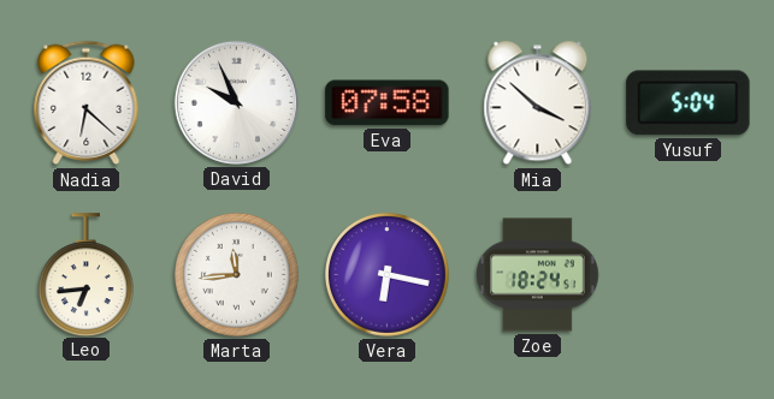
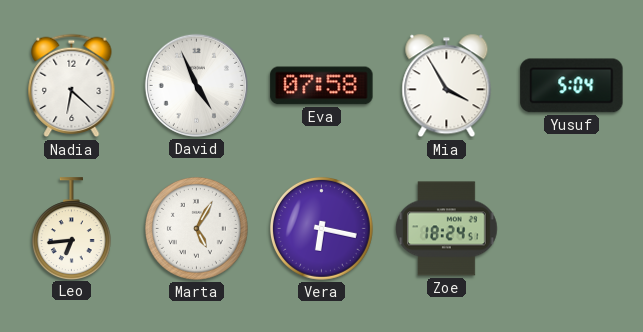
David: 9:56 -> 4:56
Mia: 3:52 -> 3:55
Marta: 11:44 -> 5:05
